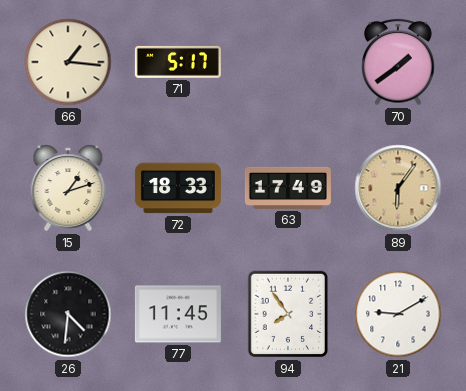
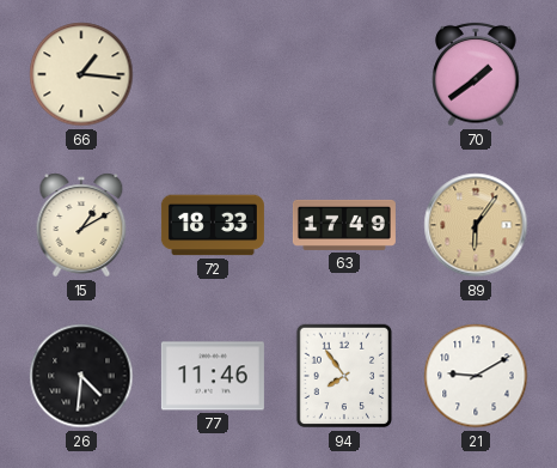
71: 5:17 -> none
15: 1:12 -> 1:10
77: 11:45 -> 11:46
